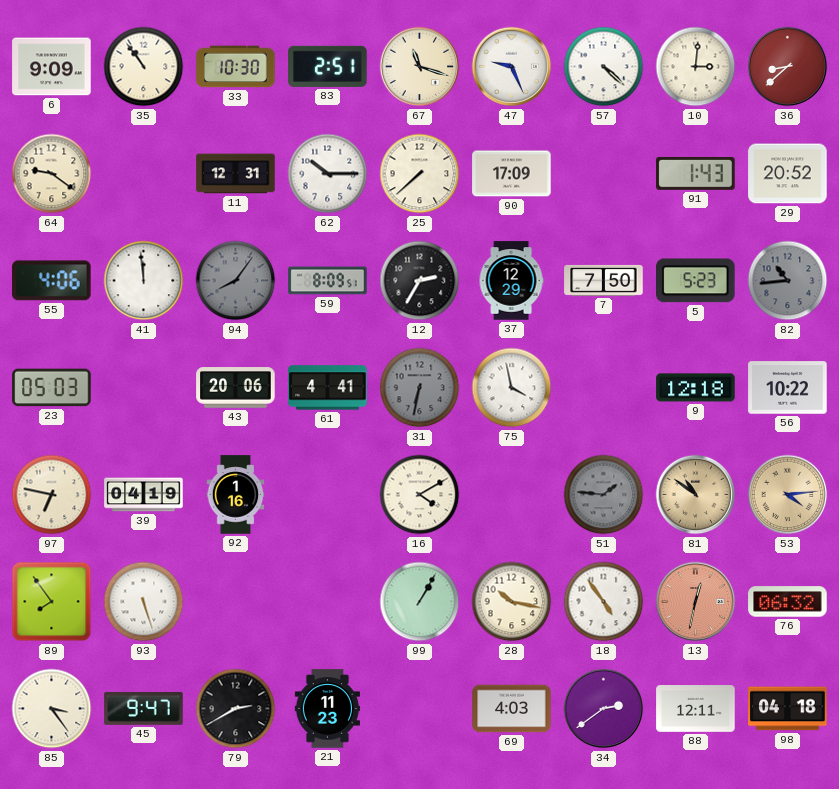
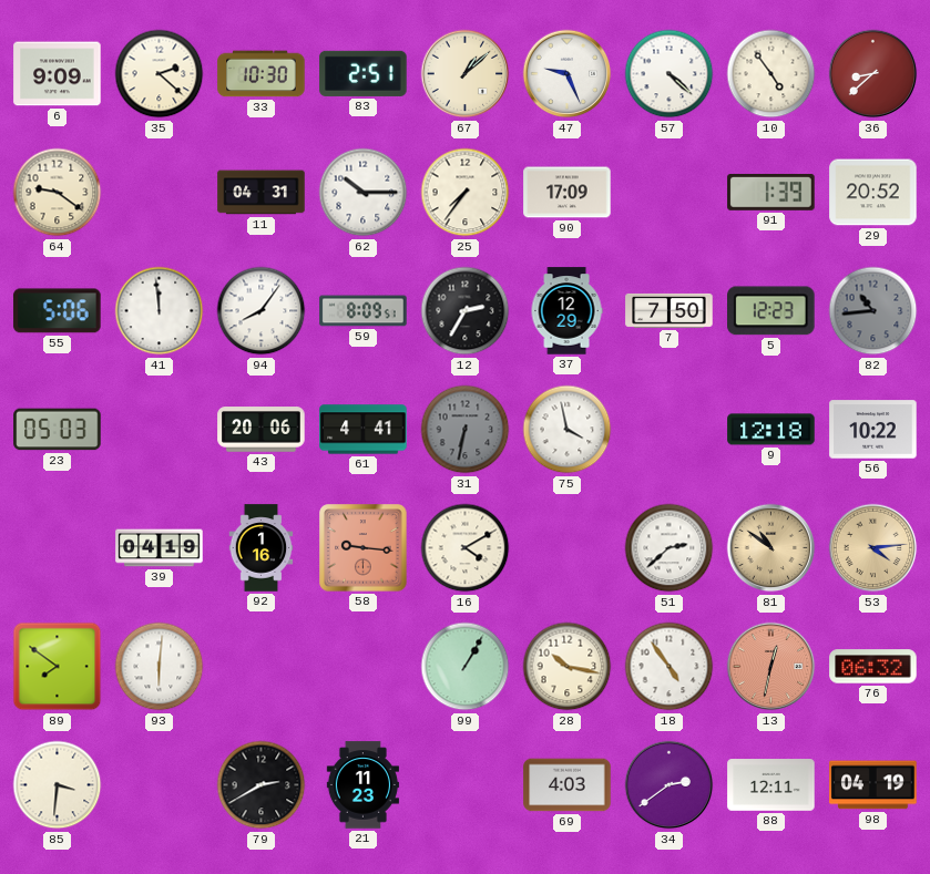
35: 10:54 -> 2:22
67: 11:18 -> 1:08
10: 3:01 -> 4:54
11: 12:31 -> 04:31
25: 7:38 -> 7:36
91: 1:43 -> 1:39
55: 4:06 -> 5:06
94 dial: grey -> white
5: 5:23 -> 12:23
97: 6:47 -> none
58: none -> 9:16
51: 1:46 -> 2:38
51 dial: grey -> white
89: 7:54 -> 7:51
93: 5:27 -> 6:01
85: 3:24 -> 3:31
45: 9:47 -> none
98: 04:18 -> 04:19
